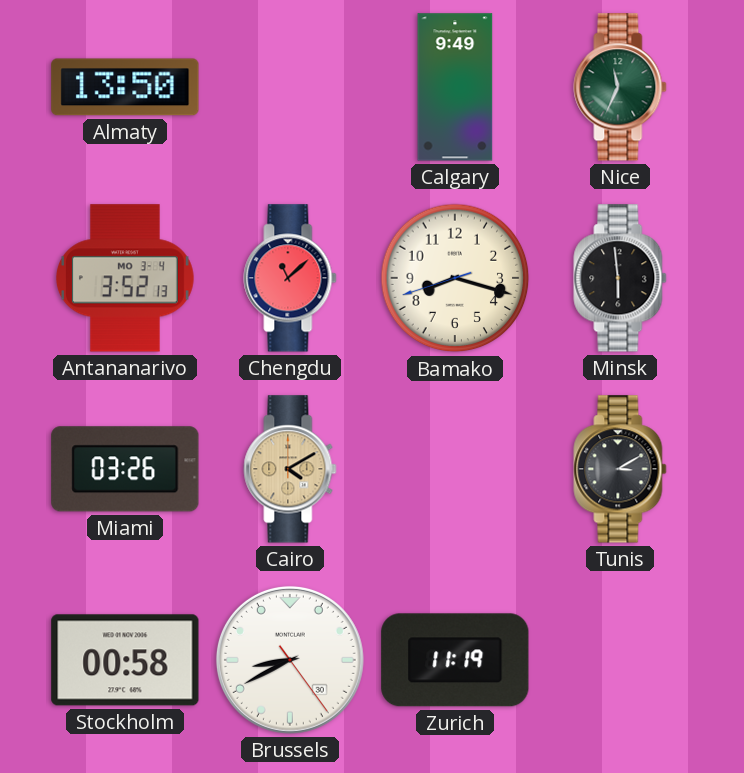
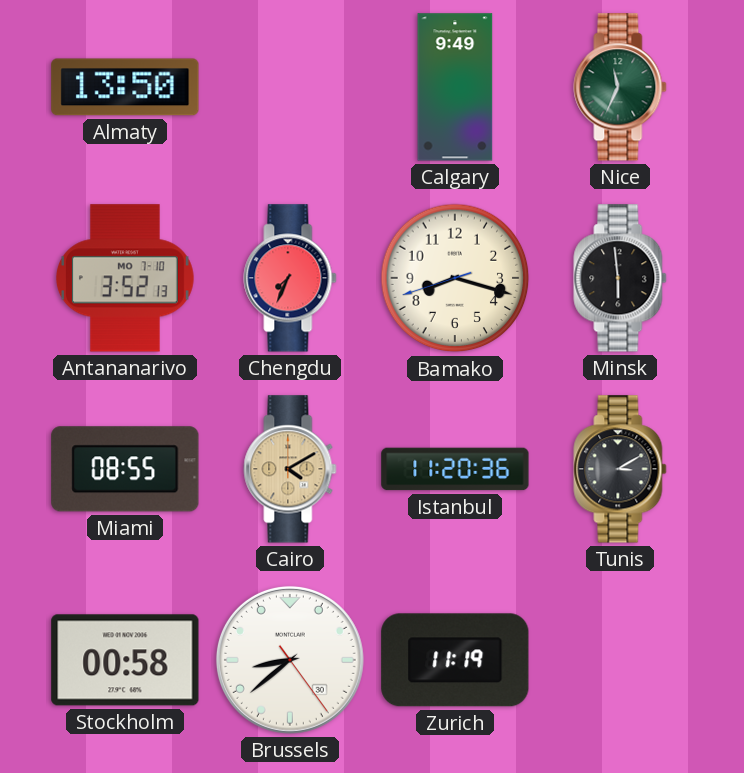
Antananarivo date: MO 3-4 -> MO 7-10
Chengdu: 11:08 -> 7:34
Miami: 03:26 -> 08:55
Istanbul: none -> 11:20
Brussels: 8:40 -> 8:38
